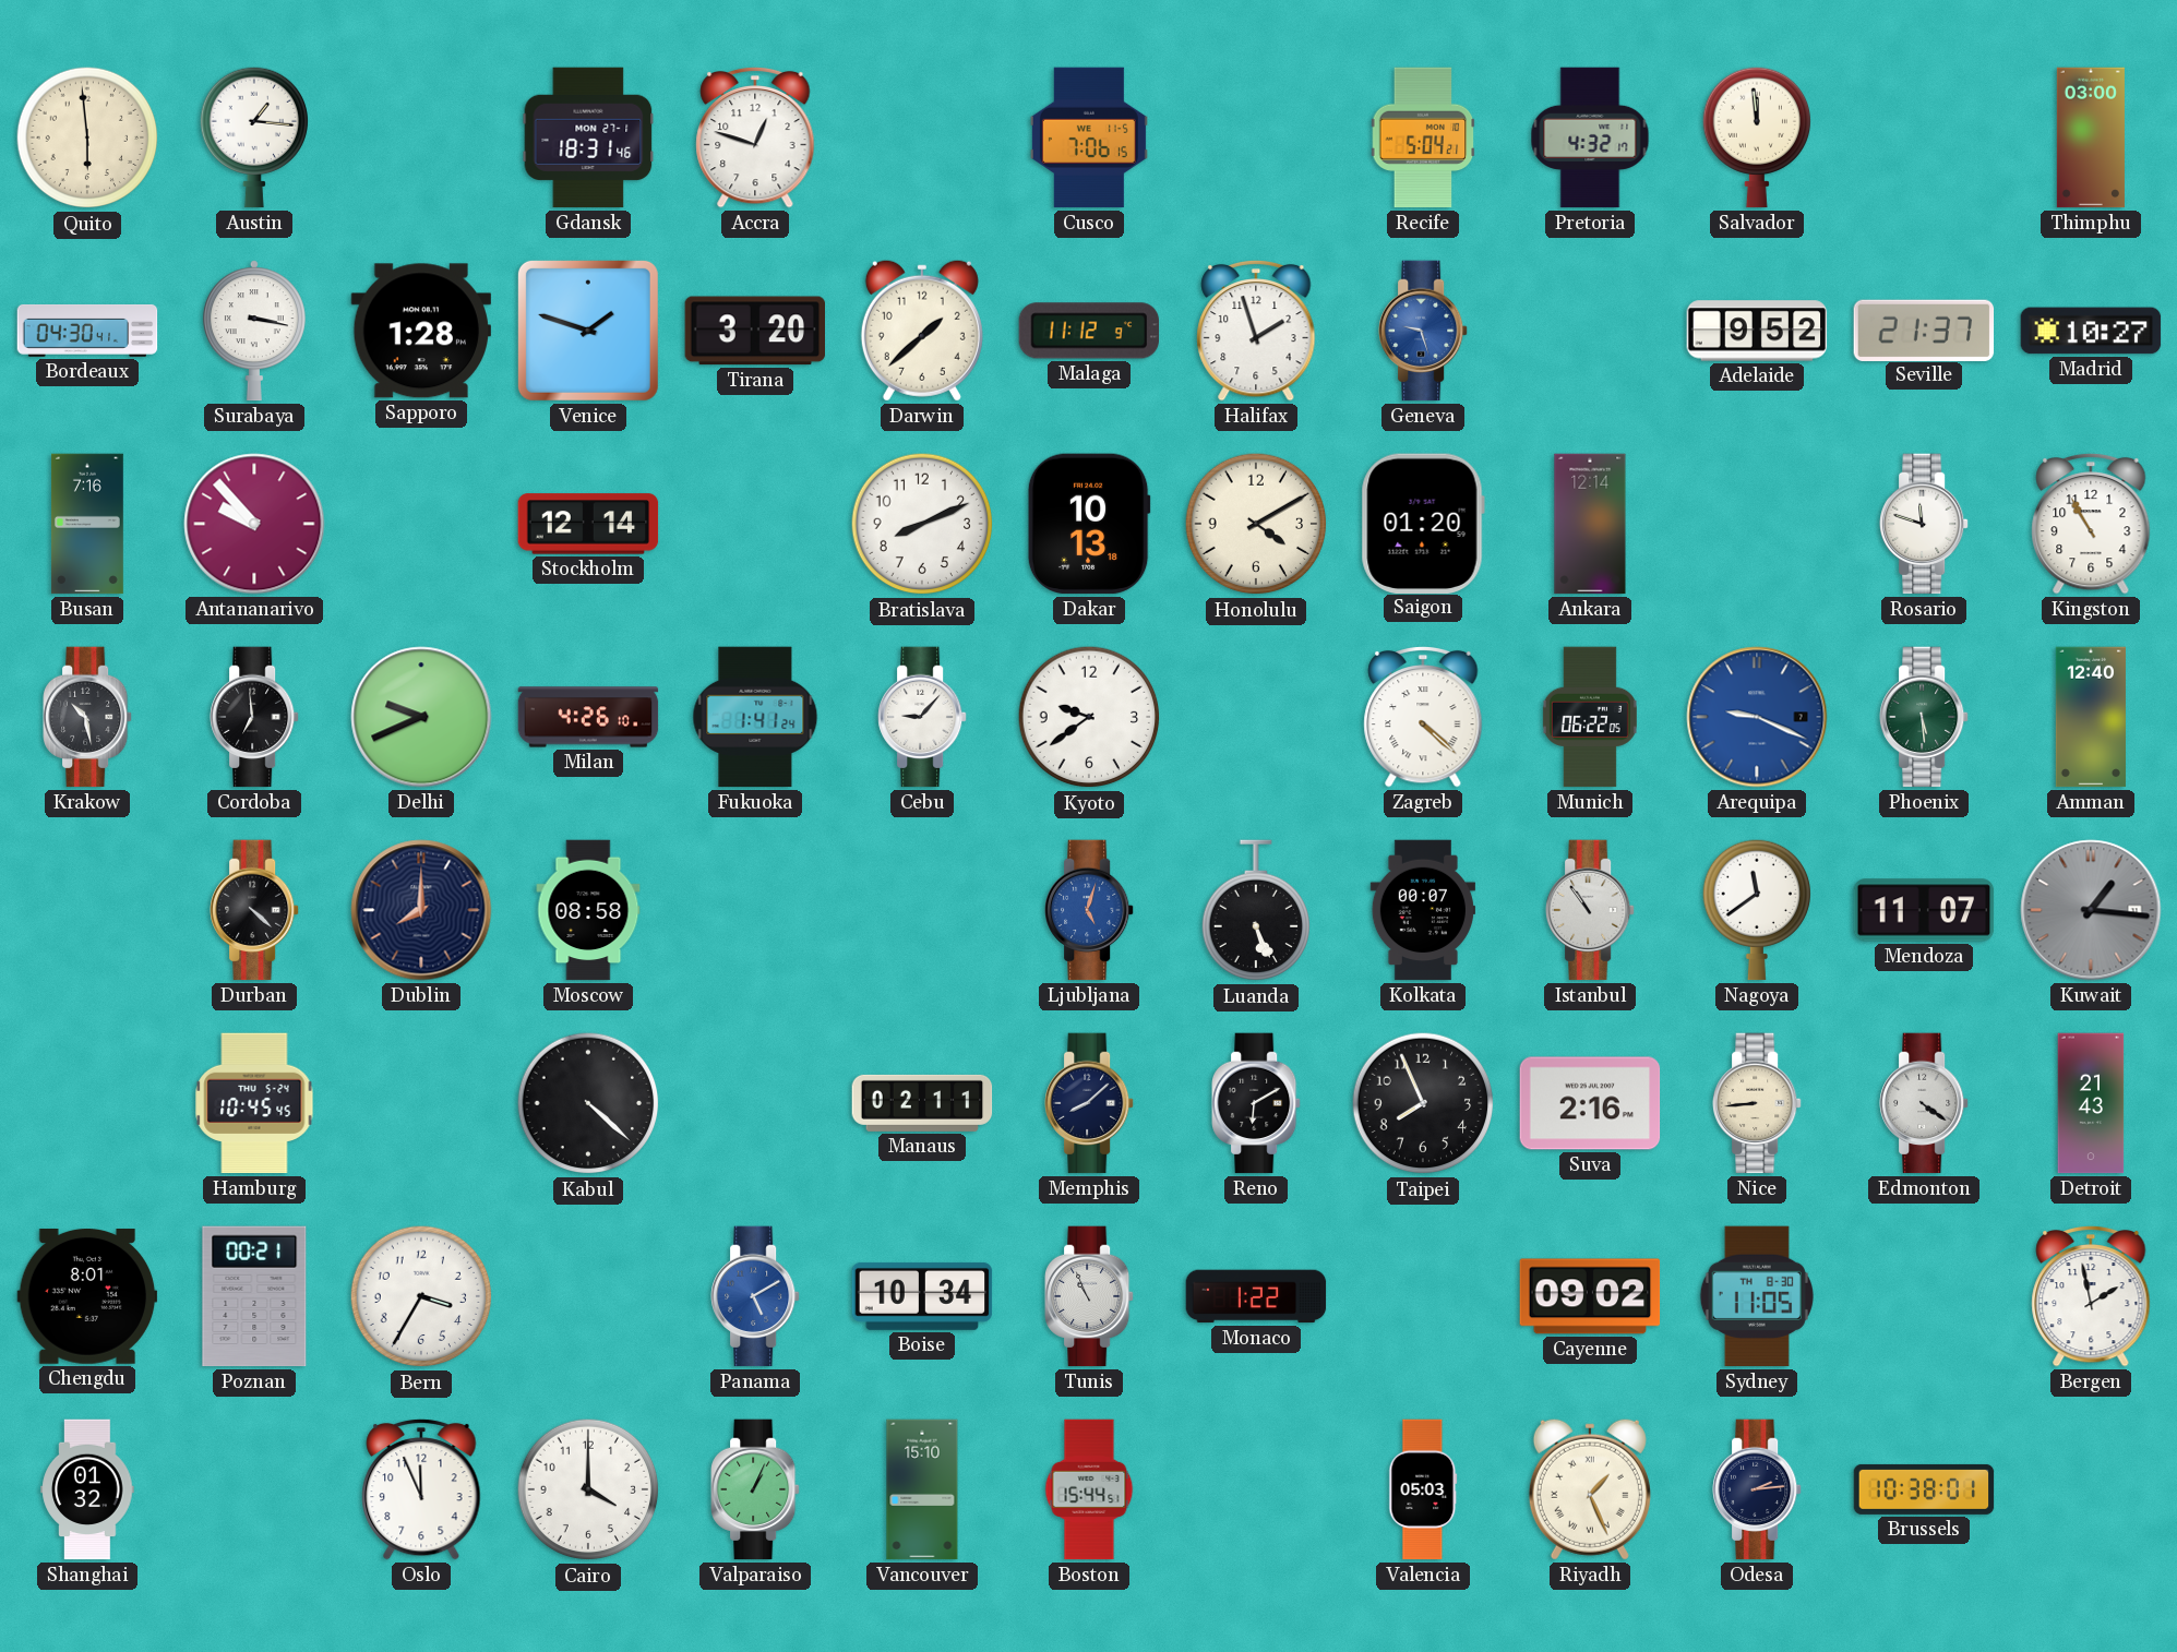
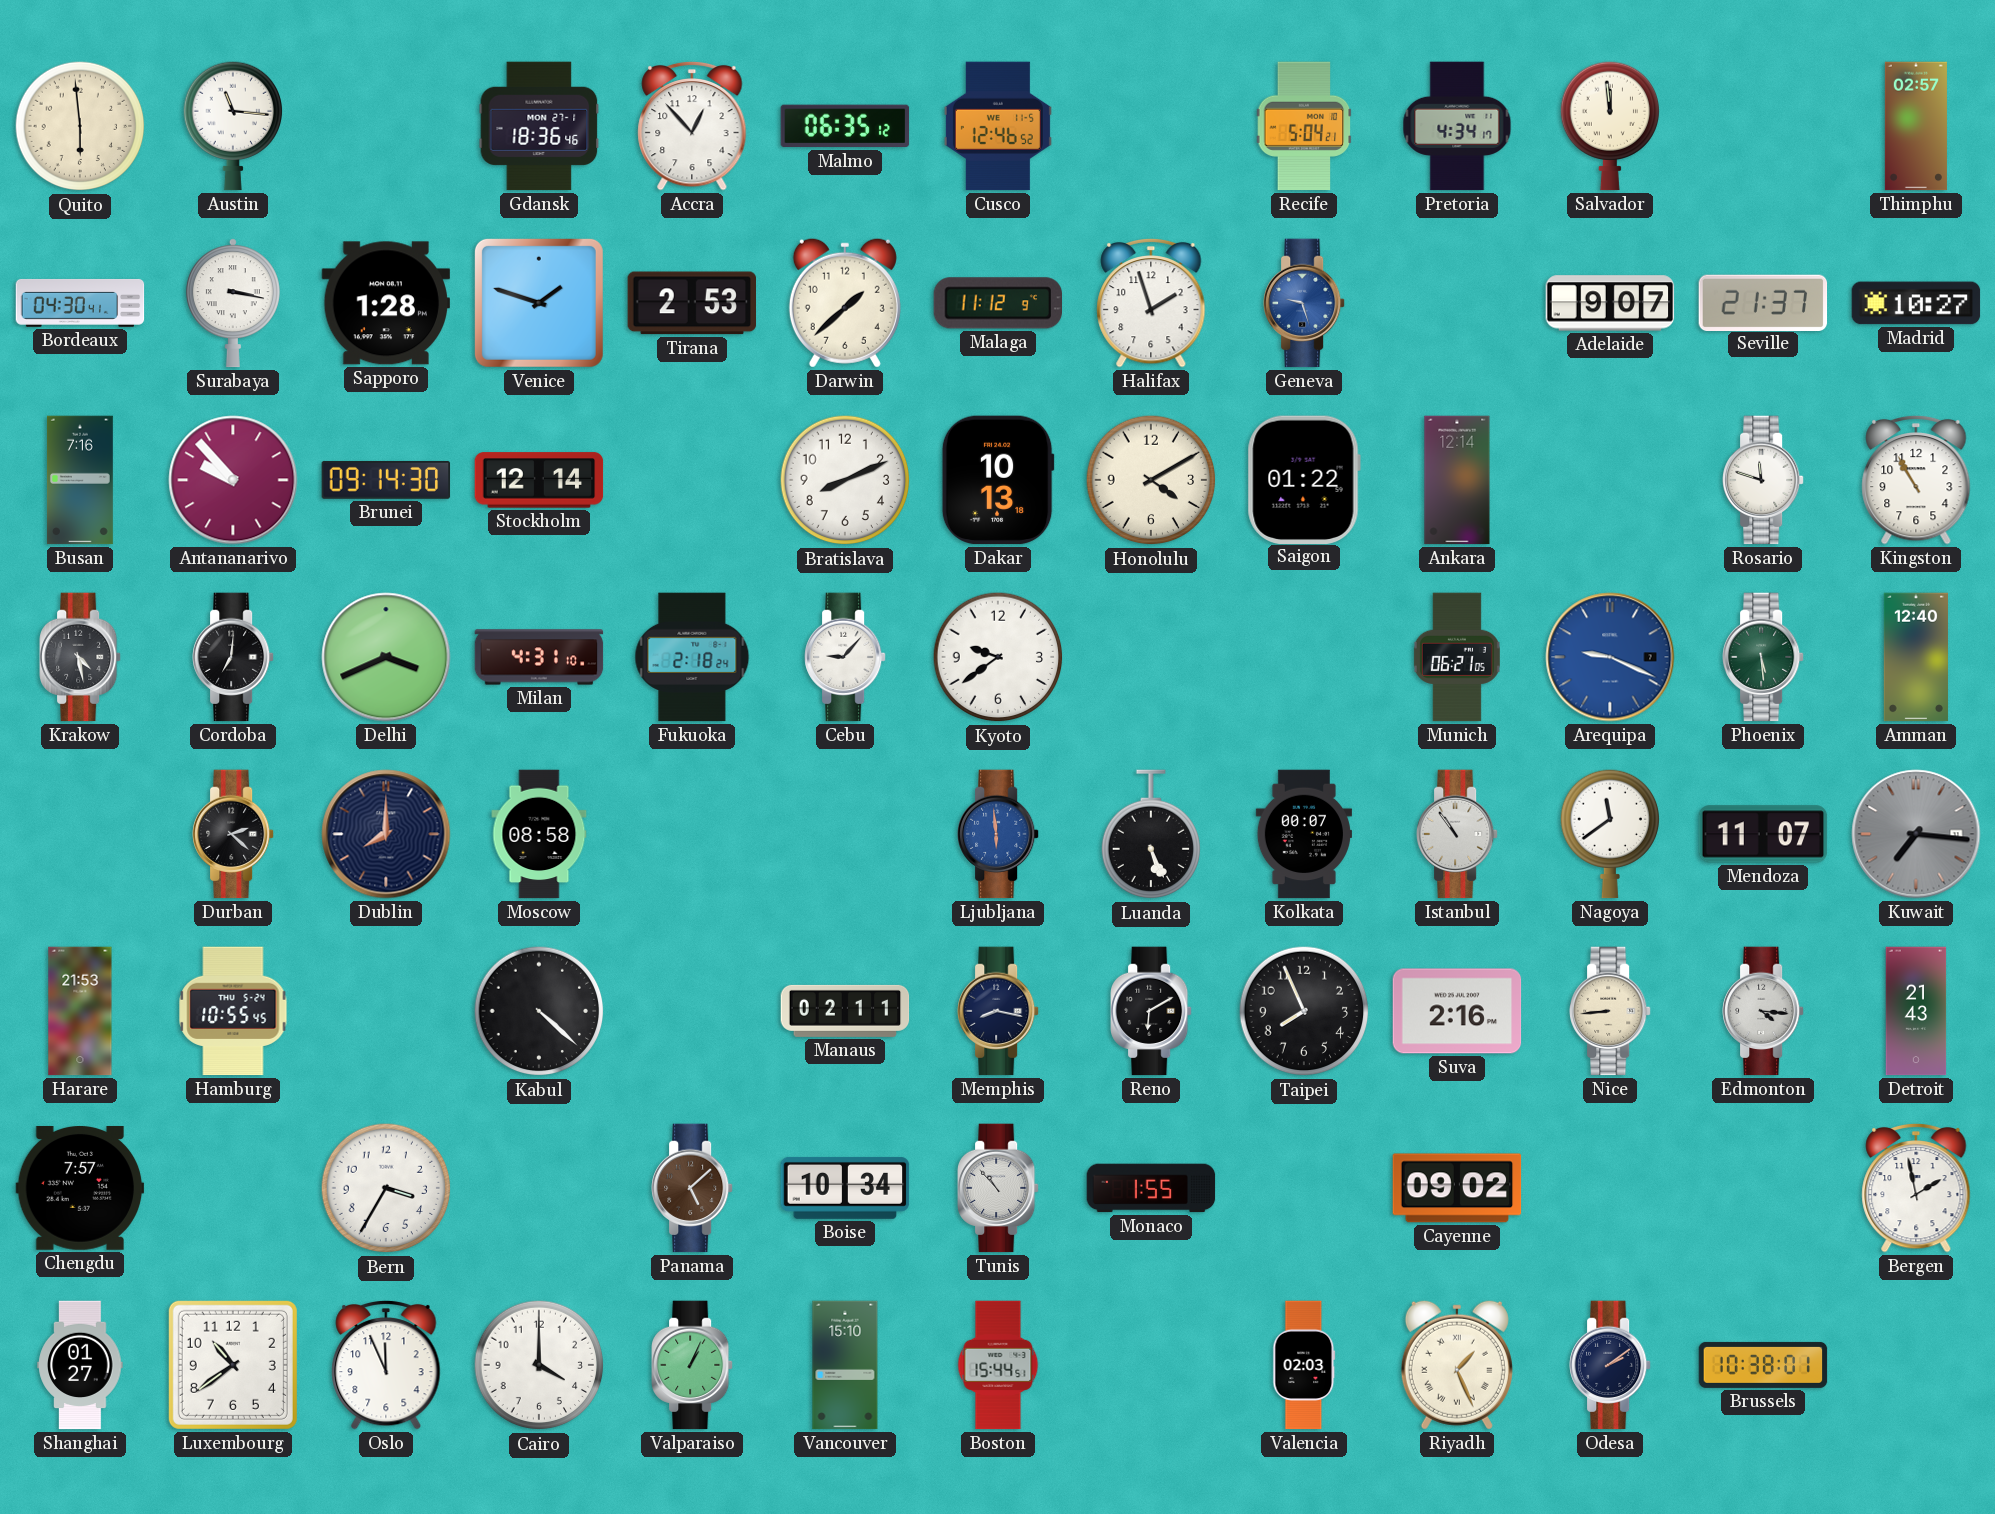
Austin: 1:16 -> 11:16
Gdansk: 18:31 -> 18:36
Accra: 12:48 -> 12:53
Malmo: none -> 06:35
Cusco: 7:06 -> 12:46
Pretoria: 4:32 -> 4:34
Thimphu: 03:00 -> 02:57
Tirana: 3:20 -> 2:53
Adelaide: 9:52 -> 9:07
Brunei: none -> 09:14
Saigon: 01:20 -> 01:22
Krakow: 10:28 -> 4:28
Cordoba: 6:59 -> 7:01
Delhi: 9:41 -> 3:41
Milan: 4:26 -> 4:31
Fukuoka: 1:41 -> 2:18
Zagreb: 4:22 -> none
Munich: 06:22 -> 06:21
Durban: 4:22 -> 2:22
Ljubljana: 5:03 -> 5:59
Kuwait: 1:16 -> 7:16
Harare: none -> 21:53
Hamburg: 10:45 -> 10:55
Memphis: 8:08 -> 8:17
Edmonton: 4:21 -> 4:16
Chengdu: 8:01 -> 7:57
Poznan: 00:21 -> none
Panama: 5:10 -> 5:08
Panama dial: blue -> brown
Tunis: 10:56 -> 10:53
Monaco: 1:22 -> 1:55
Sydney: 11:05 -> none
Shanghai: 01:32 -> 01:27
Luxembourg: none -> 10:39
Valencia: 05:03 -> 02:03
Odesa: 2:14 -> 2:09
